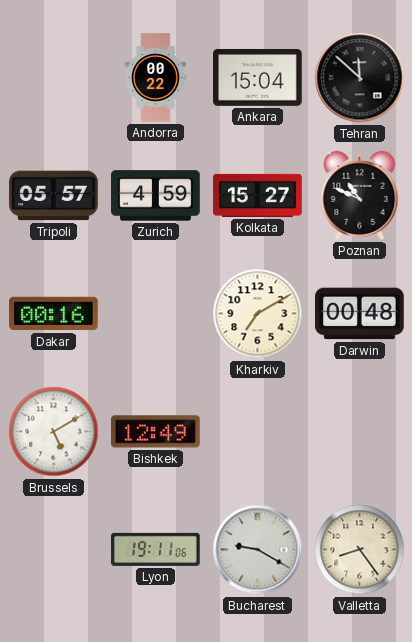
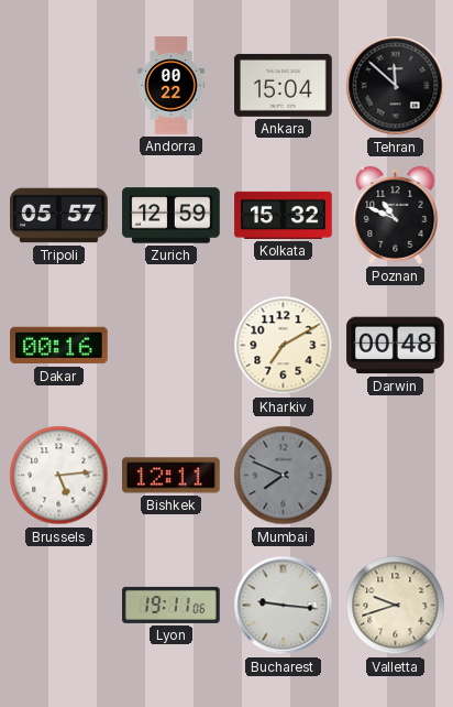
Zurich: 4:59 -> 12:59
Kolkata: 15:27 -> 15:32
Brussels: 5:10 -> 5:14
Bishkek: 12:49 -> 12:11
Mumbai: none -> 7:49
Bucharest: 9:20 -> 9:16
Valletta: 8:24 -> 9:42
